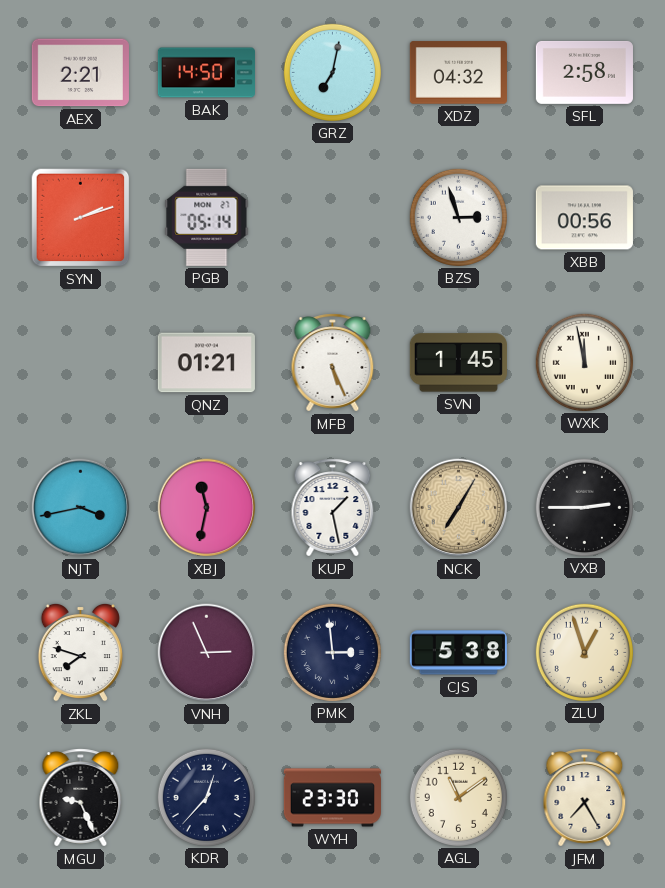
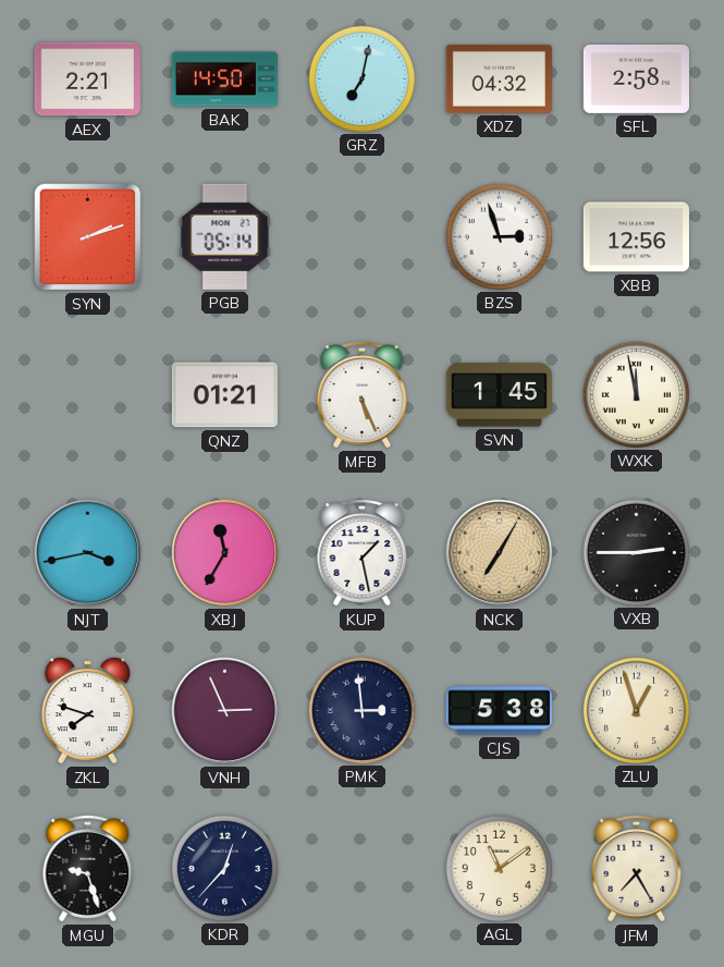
XBB: 00:56 -> 12:56
XBJ: 11:32 -> 11:35
MGU: 9:26 -> 9:27
WYH: 23:30 -> none
